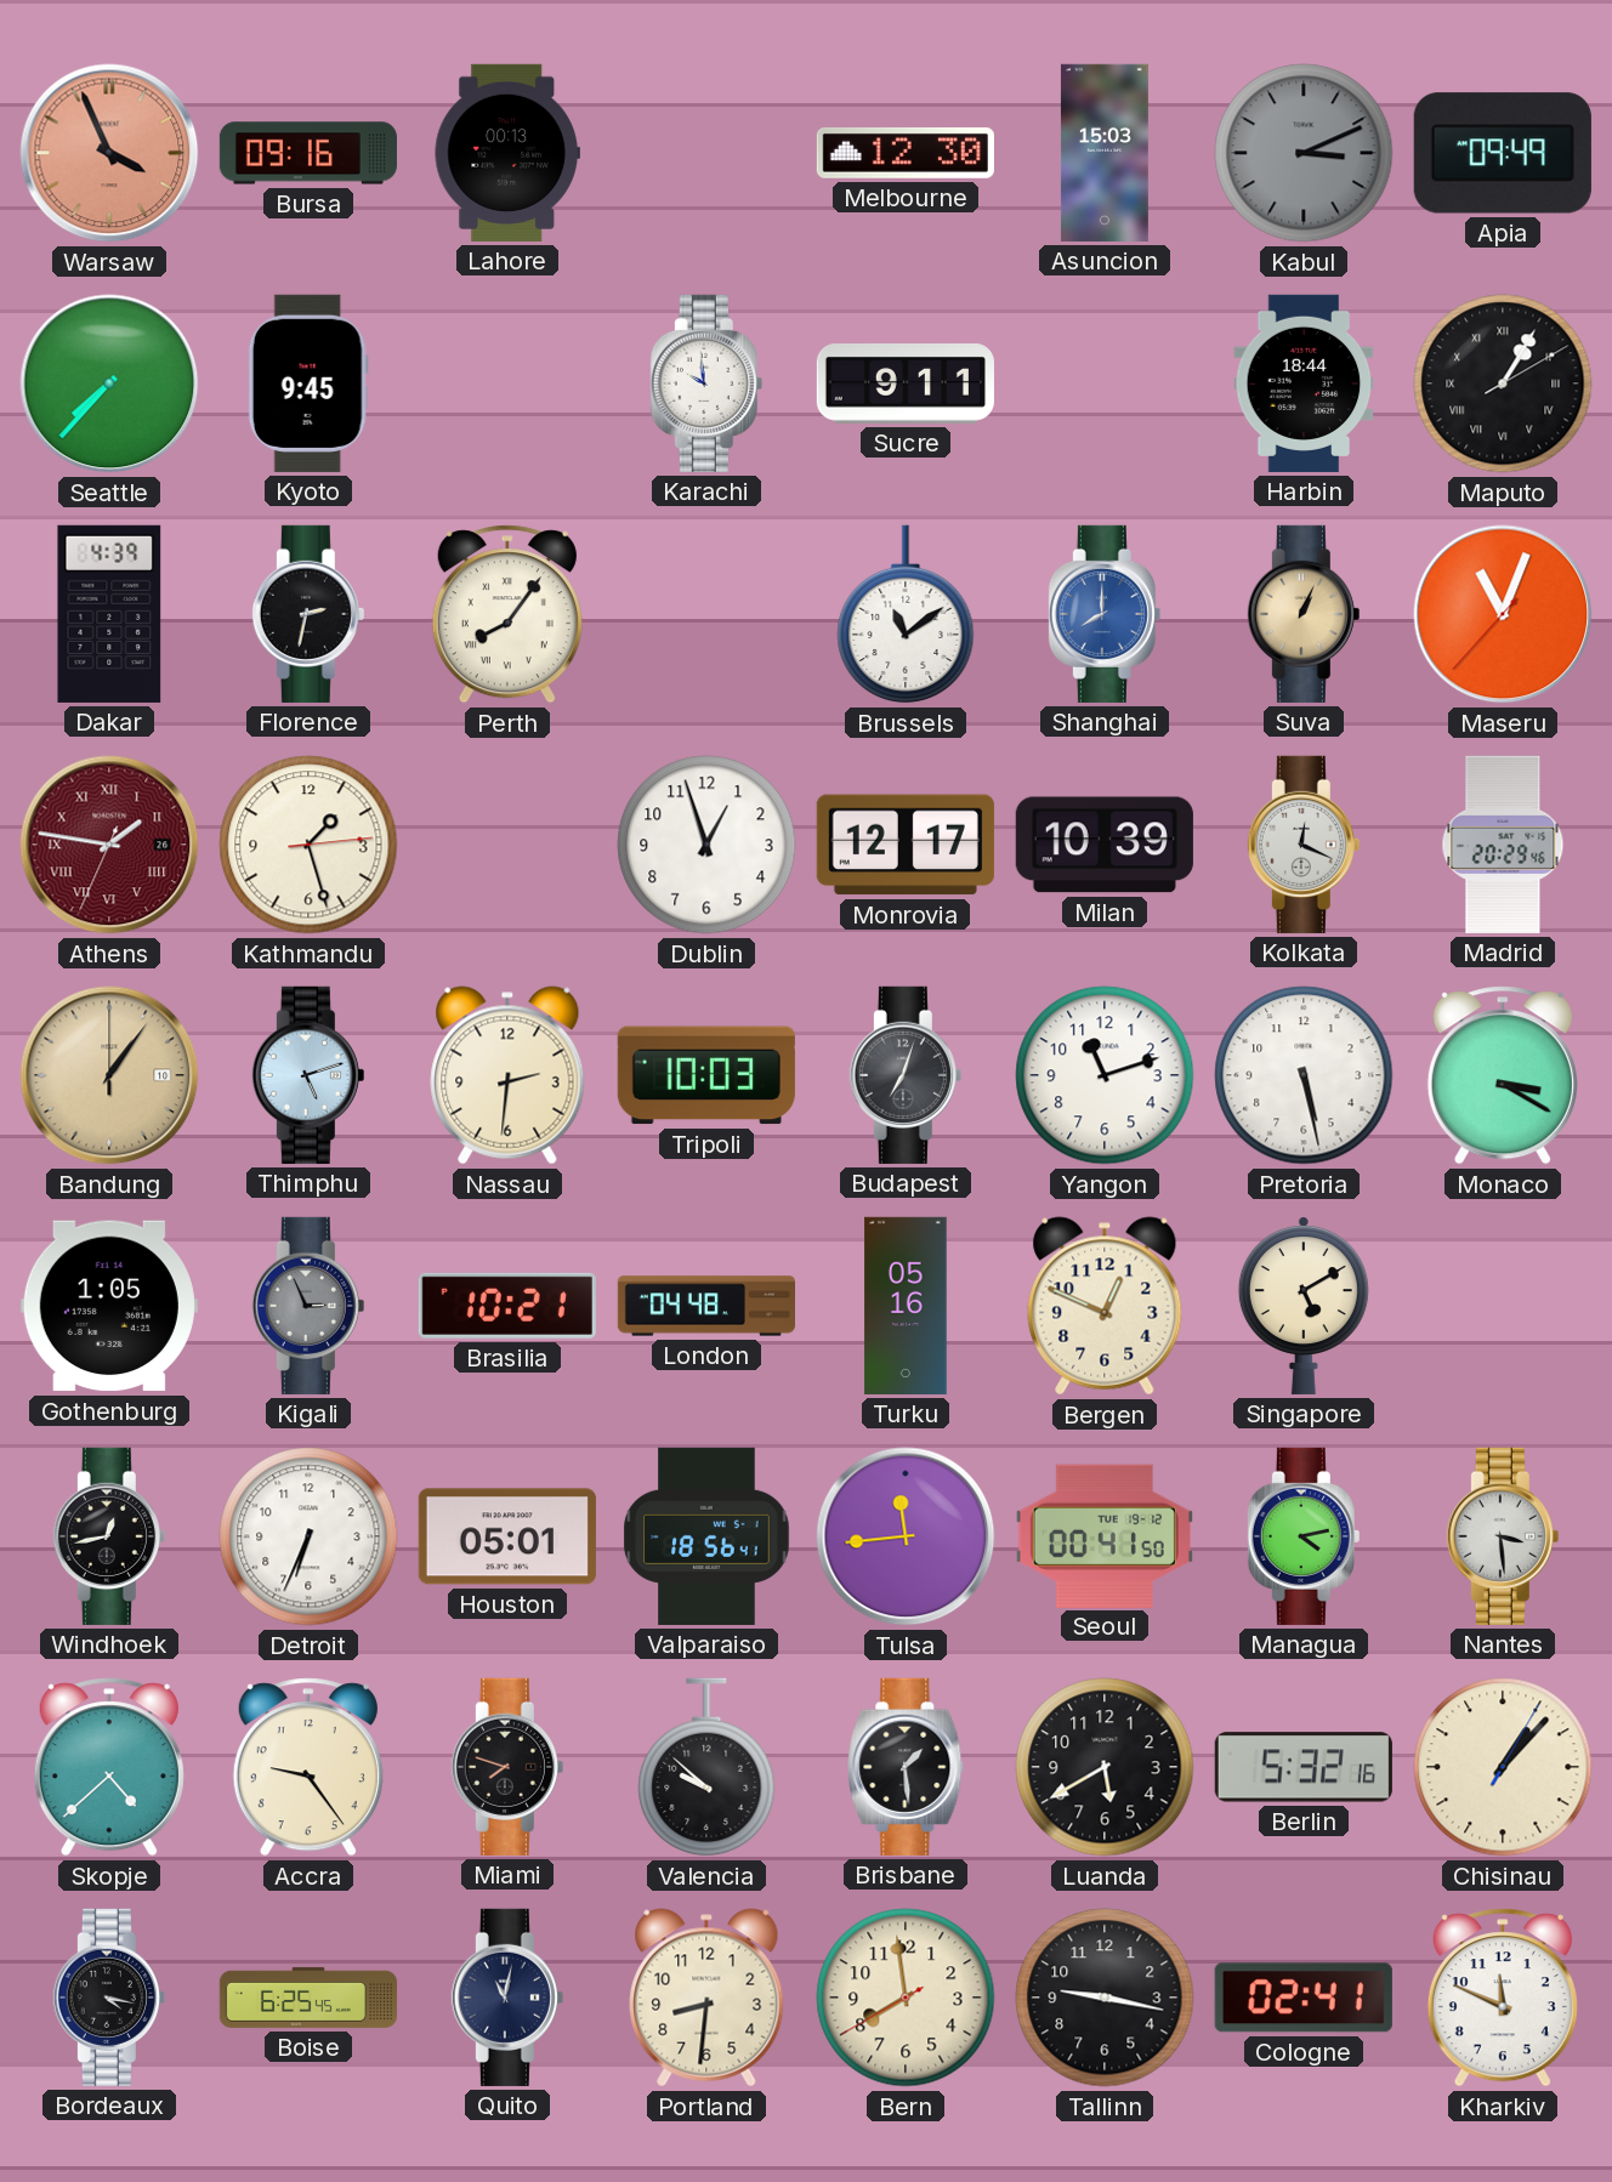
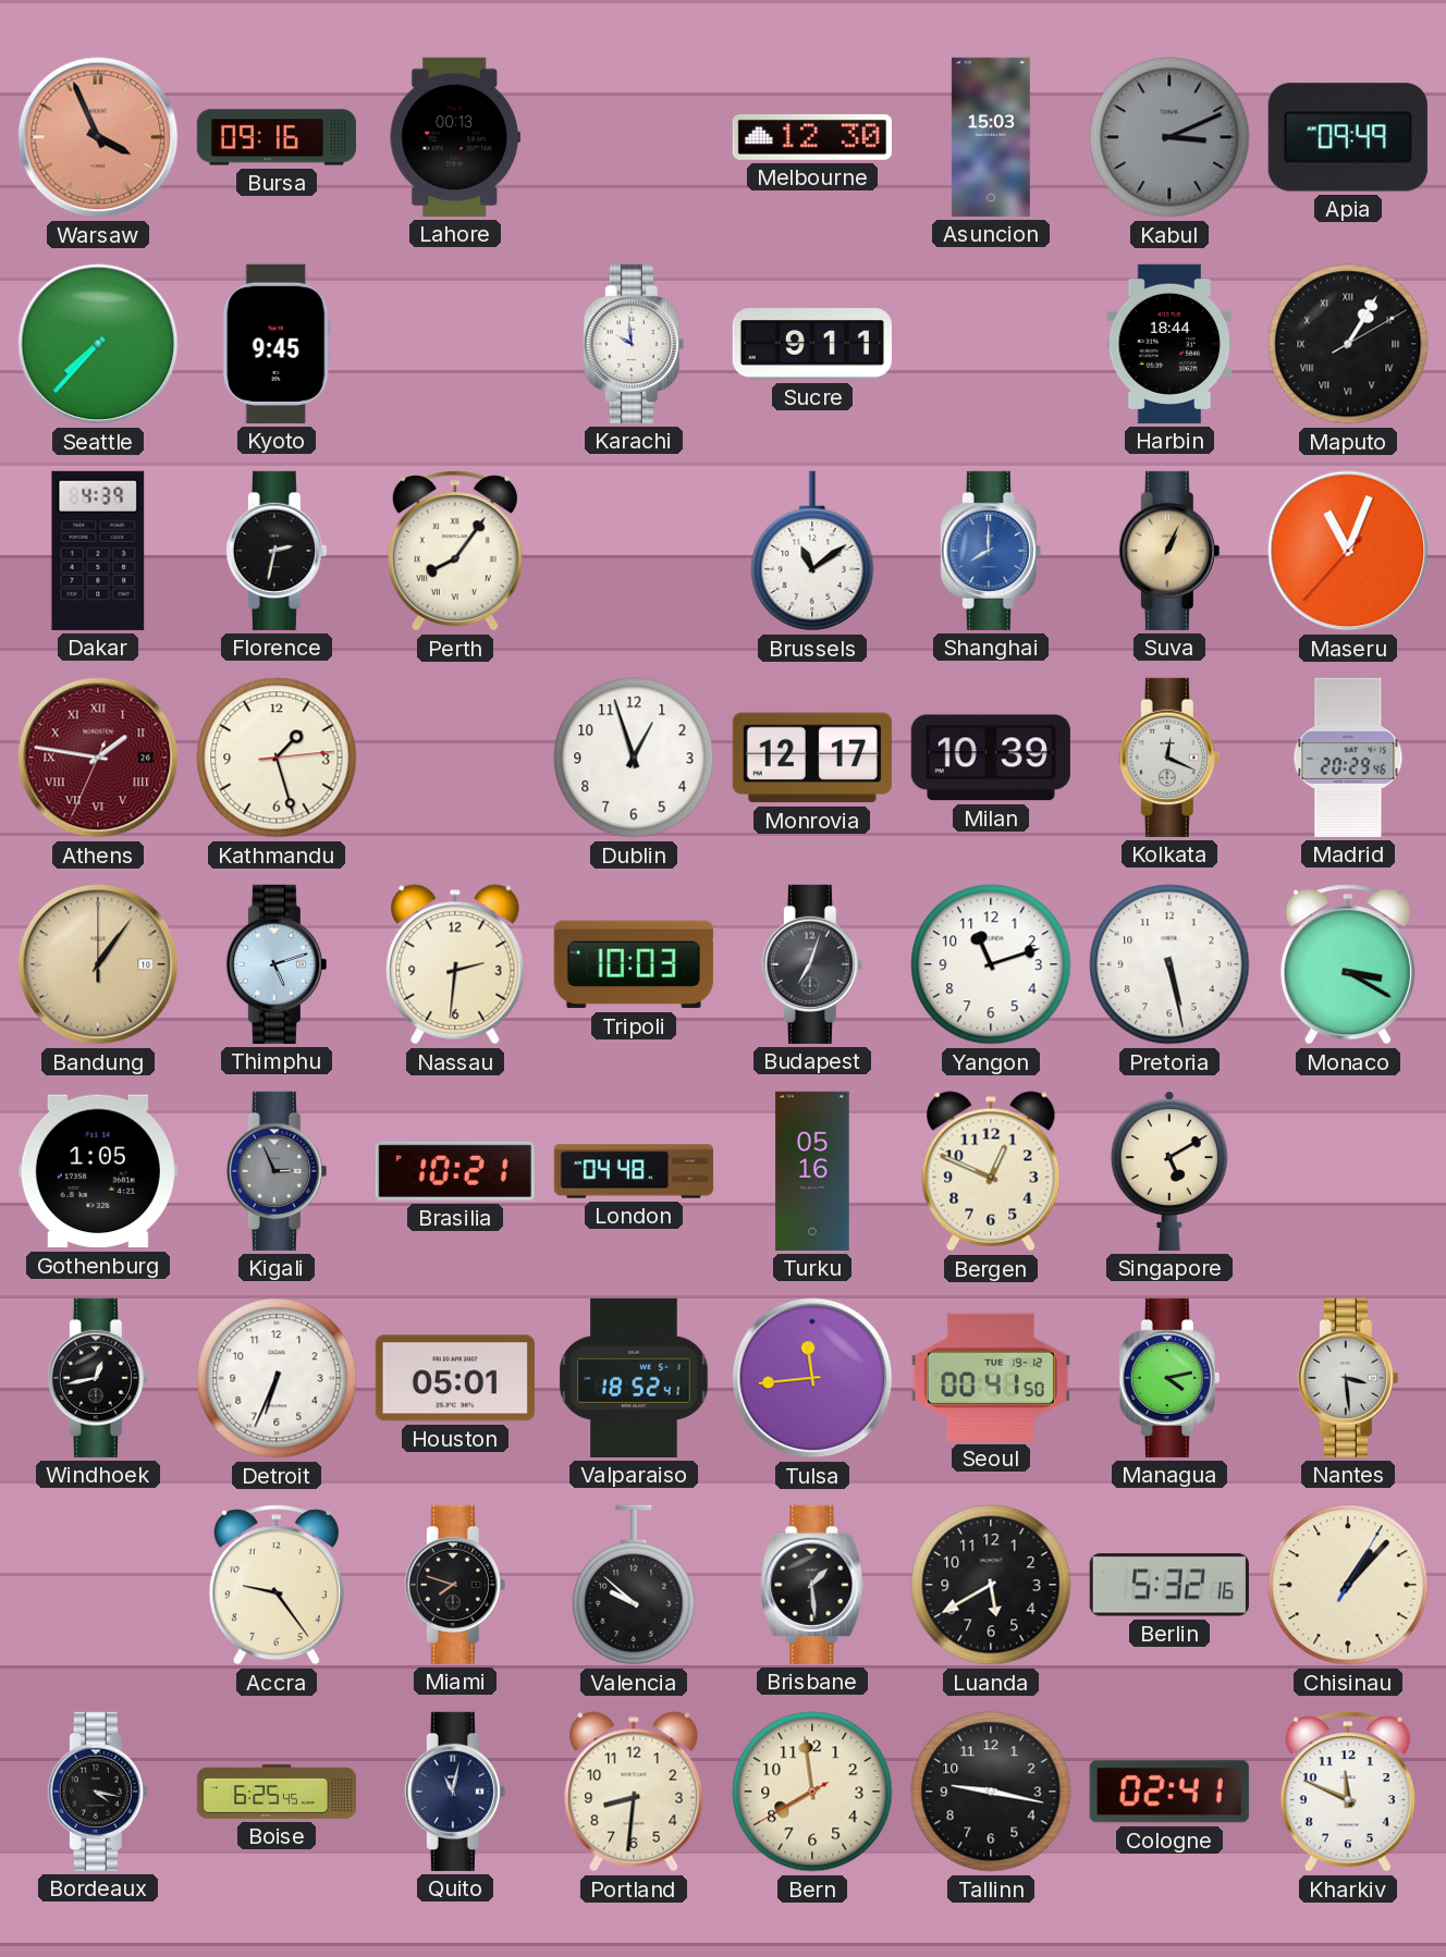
Valparaiso: 18:56 -> 18:52
Skopje: 4:38 -> none
